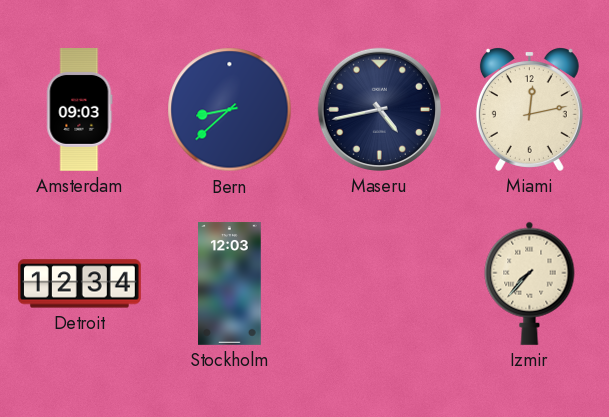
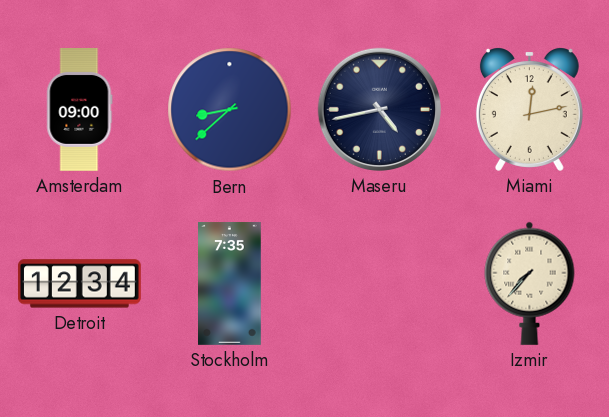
Amsterdam: 09:03 -> 09:00
Stockholm: 12:03 -> 7:35
